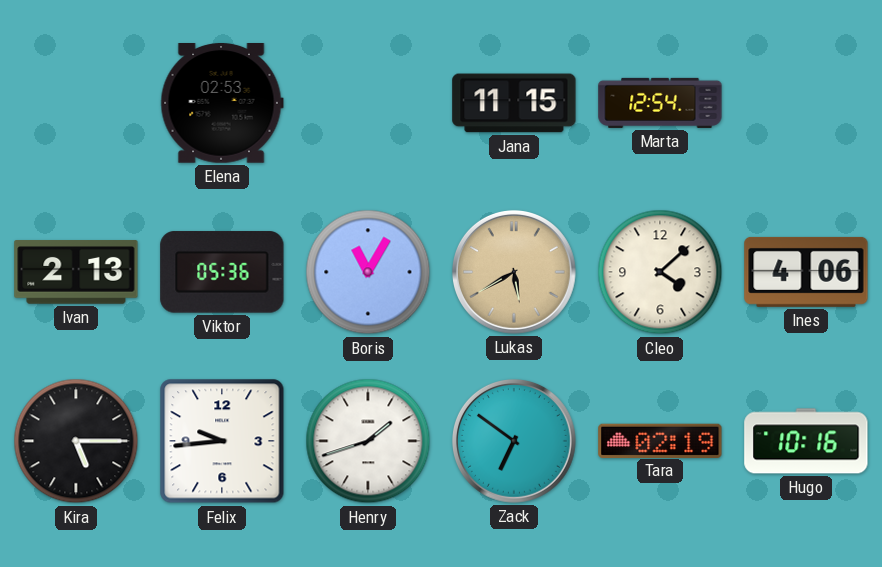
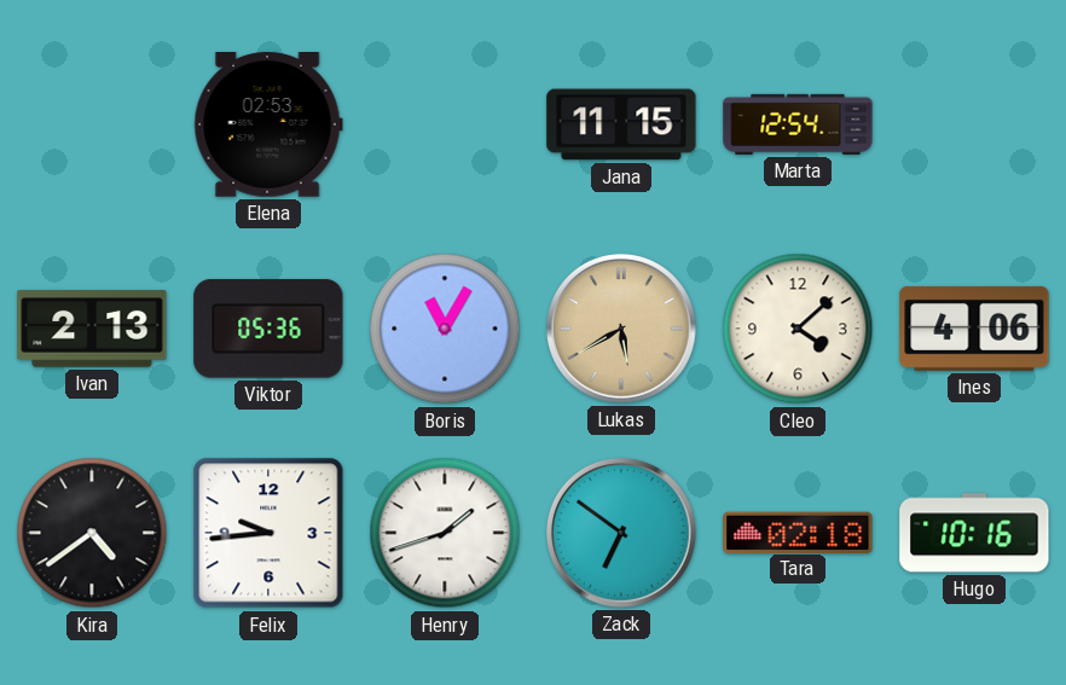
Kira: 5:15 -> 4:39
Tara: 02:19 -> 02:18
